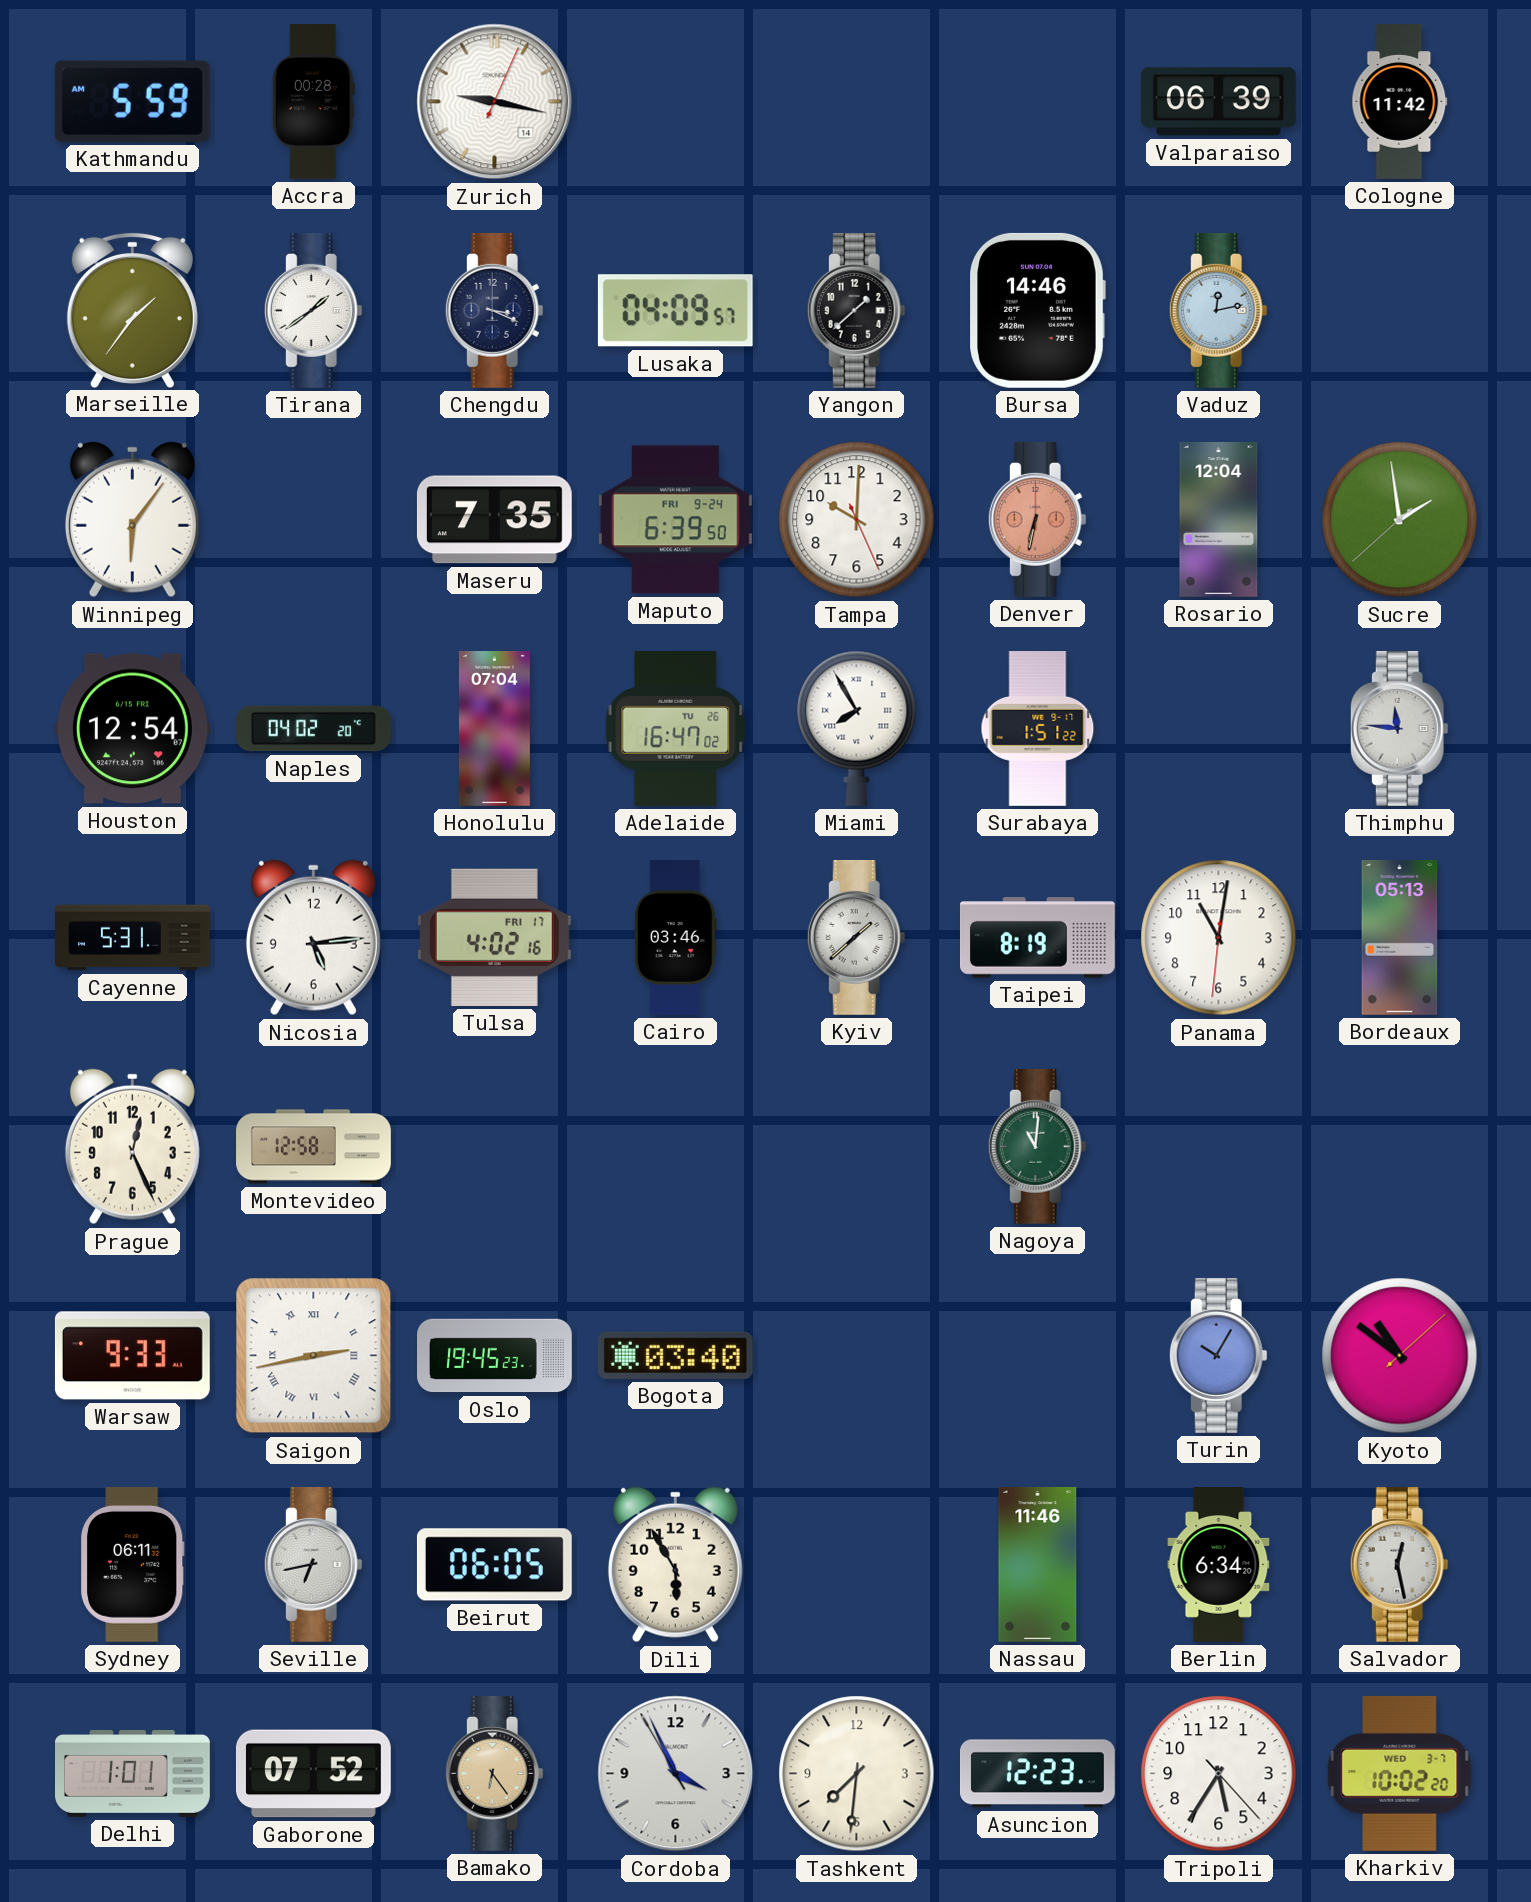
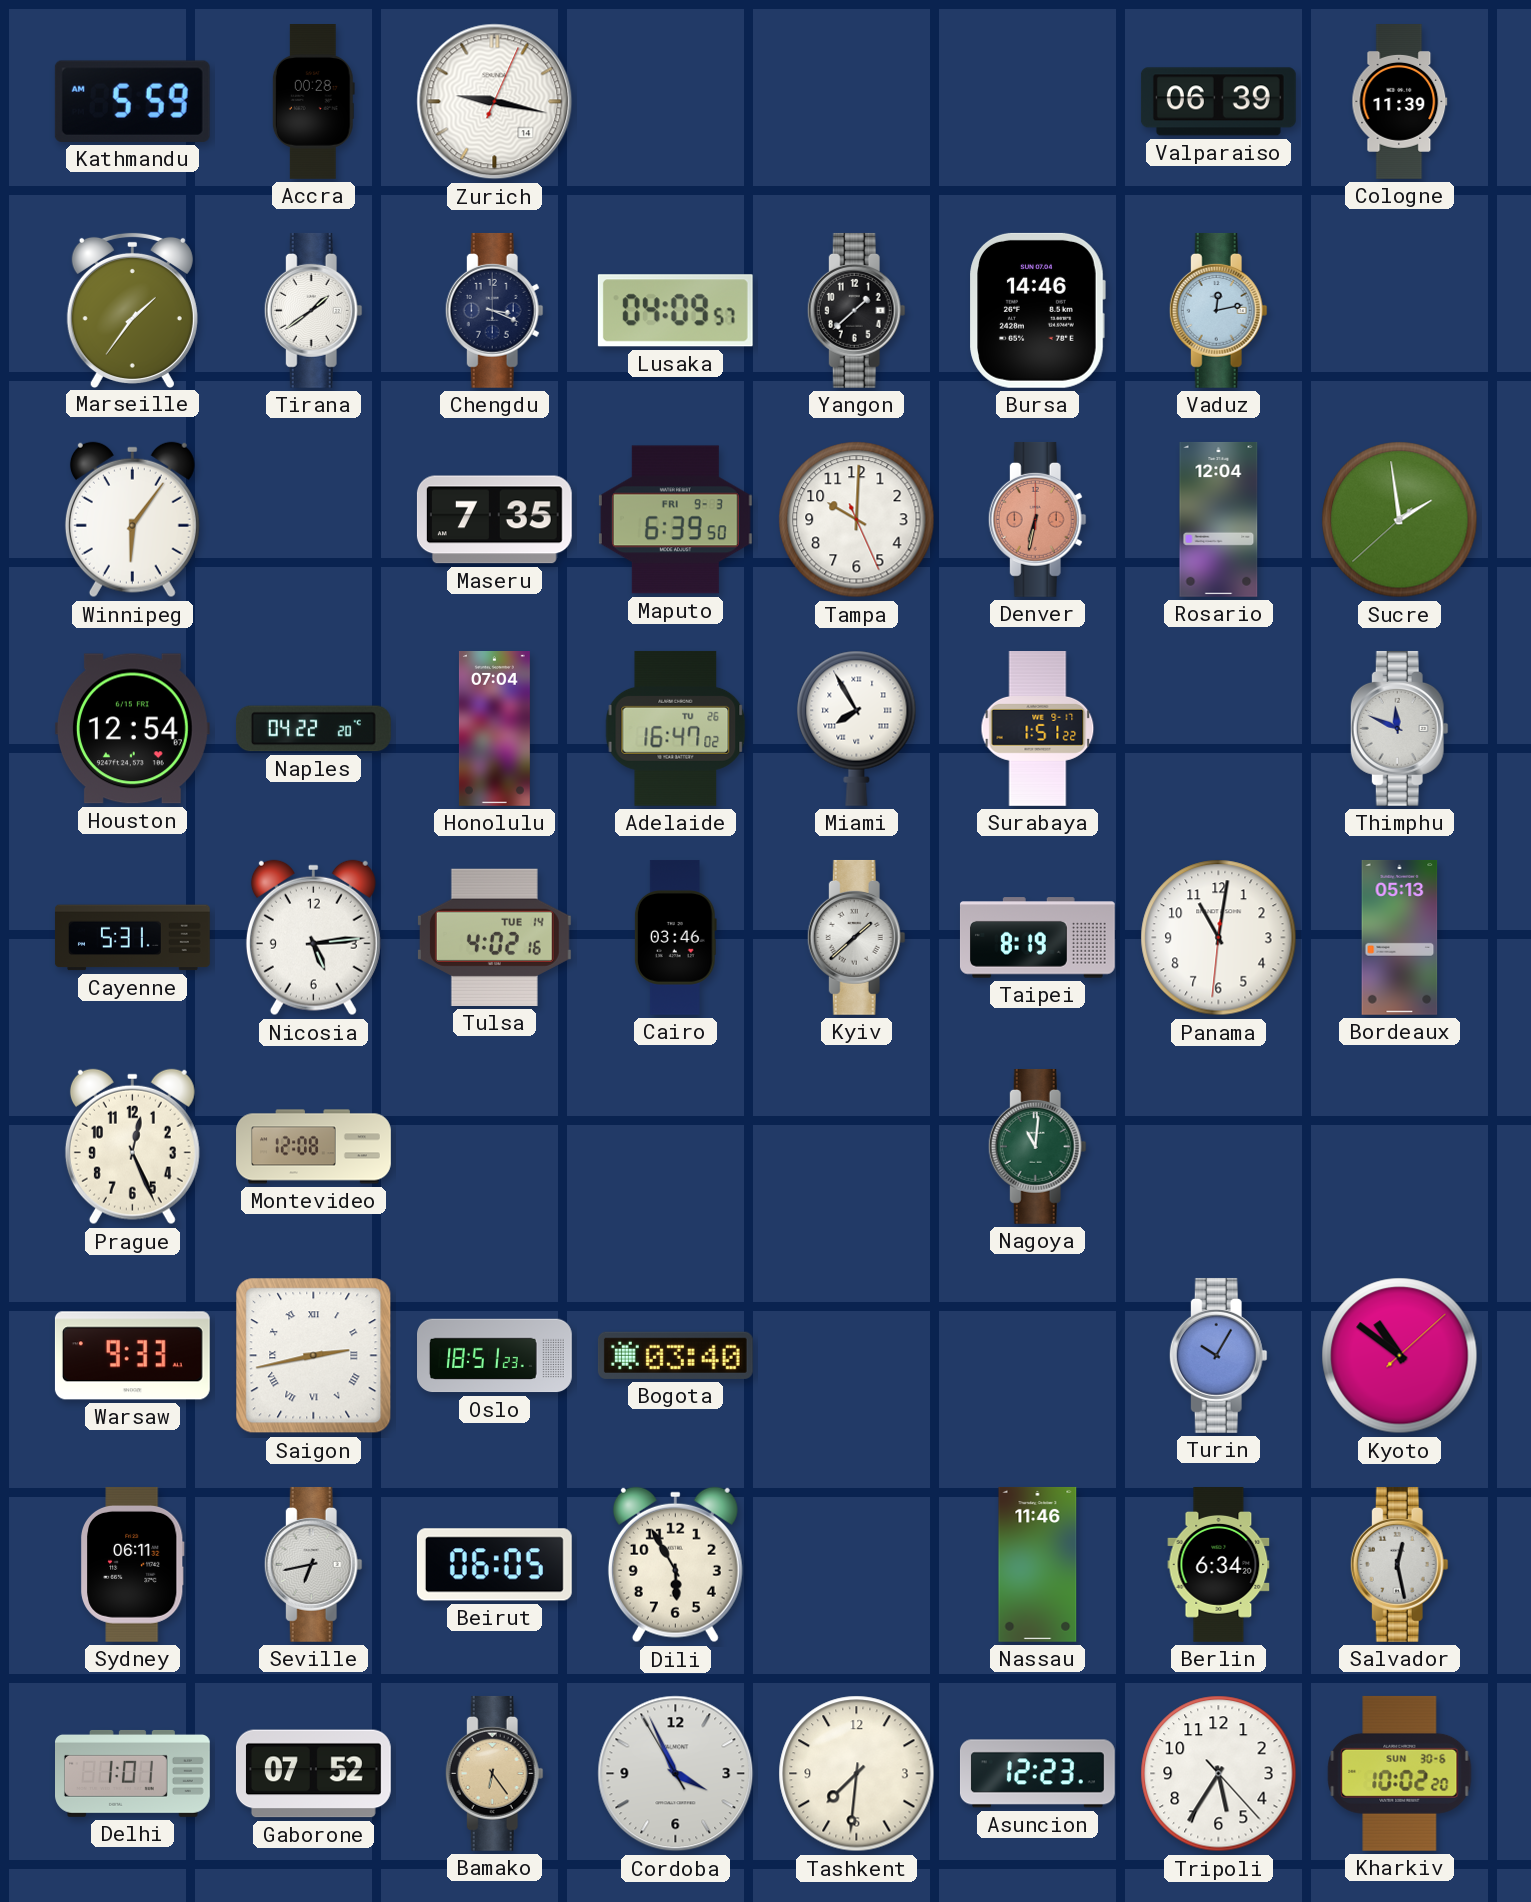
Cologne: 11:42 -> 11:39
Maputo date: FRI 9-24 -> FRI 9-3
Naples: 04:02 -> 04:22
Thimphu: 11:46 -> 11:49
Tulsa date: FRI 17 -> TUE 14
Montevideo: 12:58 -> 12:08
Oslo: 19:45 -> 18:51
Kharkiv date: WED 3-7 -> SUN 30-6
